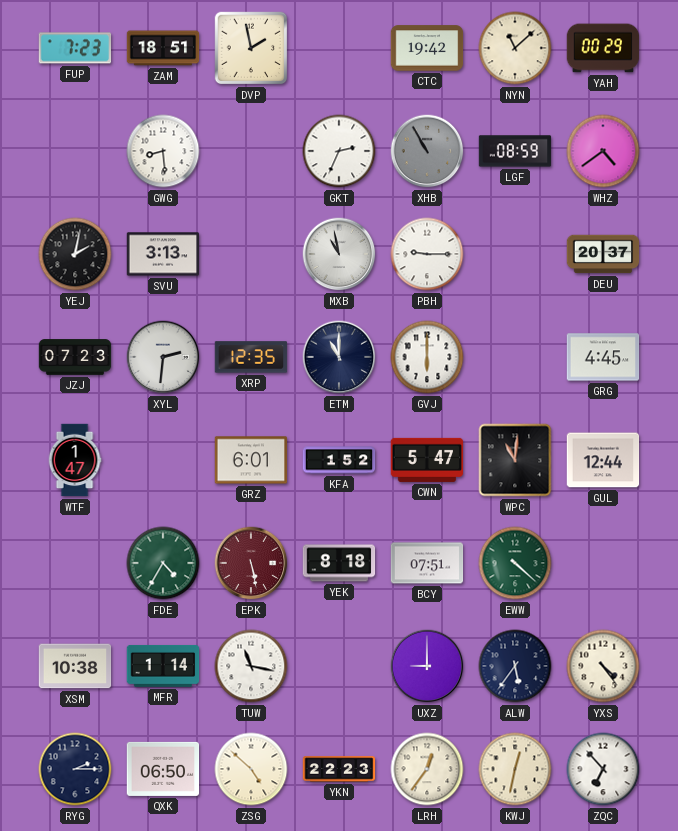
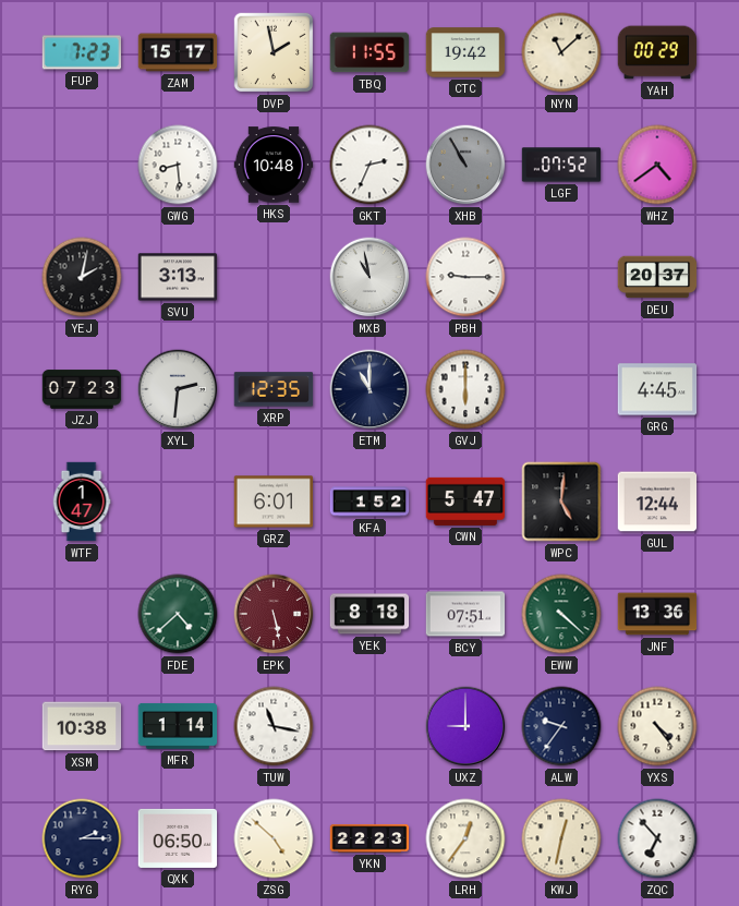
ZAM: 18:51 -> 15:17
TBQ: none -> 11:55
HKS: none -> 10:48
LGF: 08:59 -> 07:52
WPC: 11:01 -> 5:01
FDE: 4:35 -> 4:38
JNF: none -> 13:36
ALW: 5:36 -> 9:36
